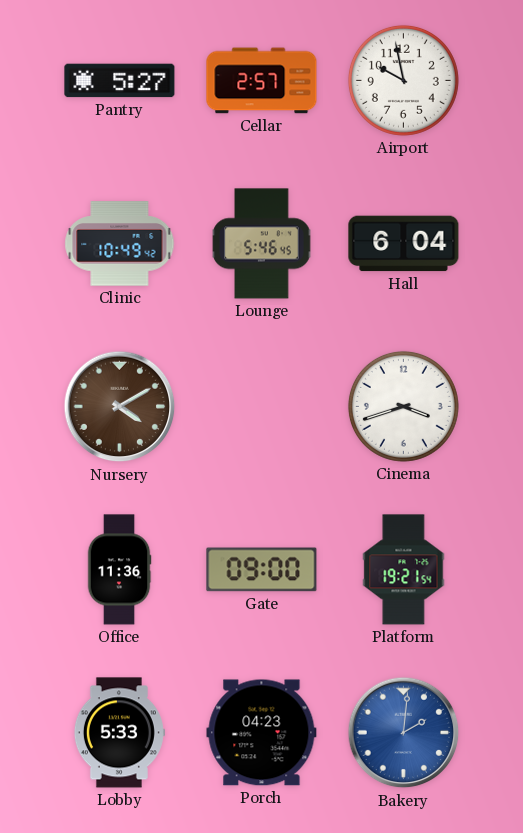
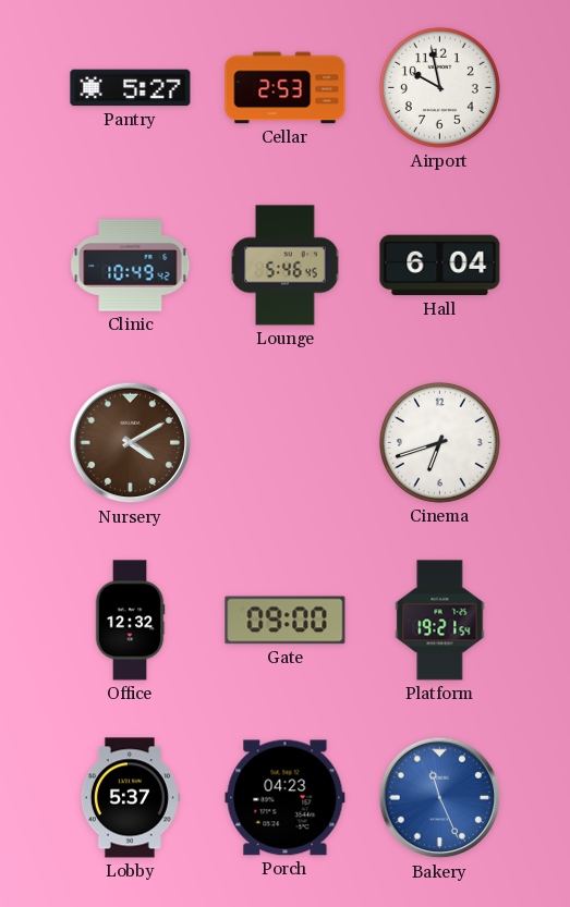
Cellar: 2:57 -> 2:53
Cinema: 3:42 -> 6:42
Office: 11:36 -> 12:32
Lobby: 5:33 -> 5:37
Bakery: 2:01 -> 11:26
